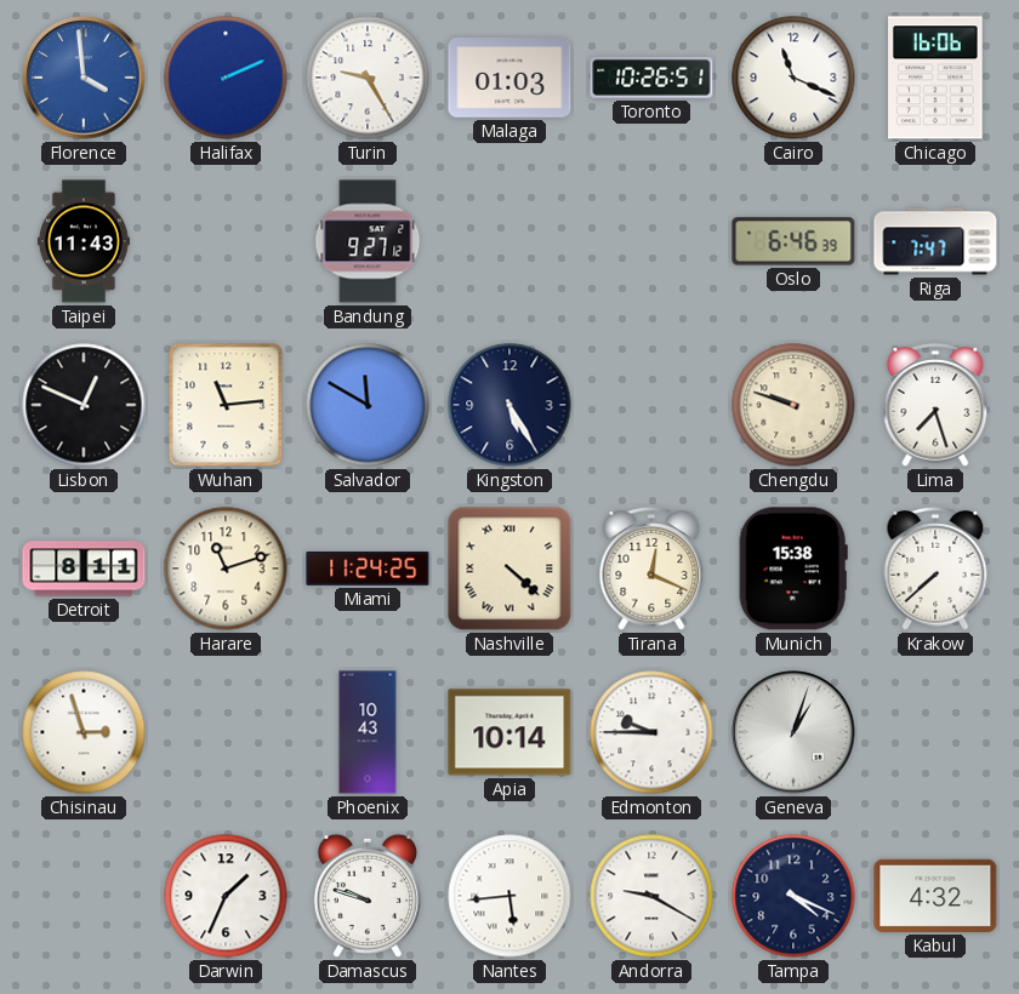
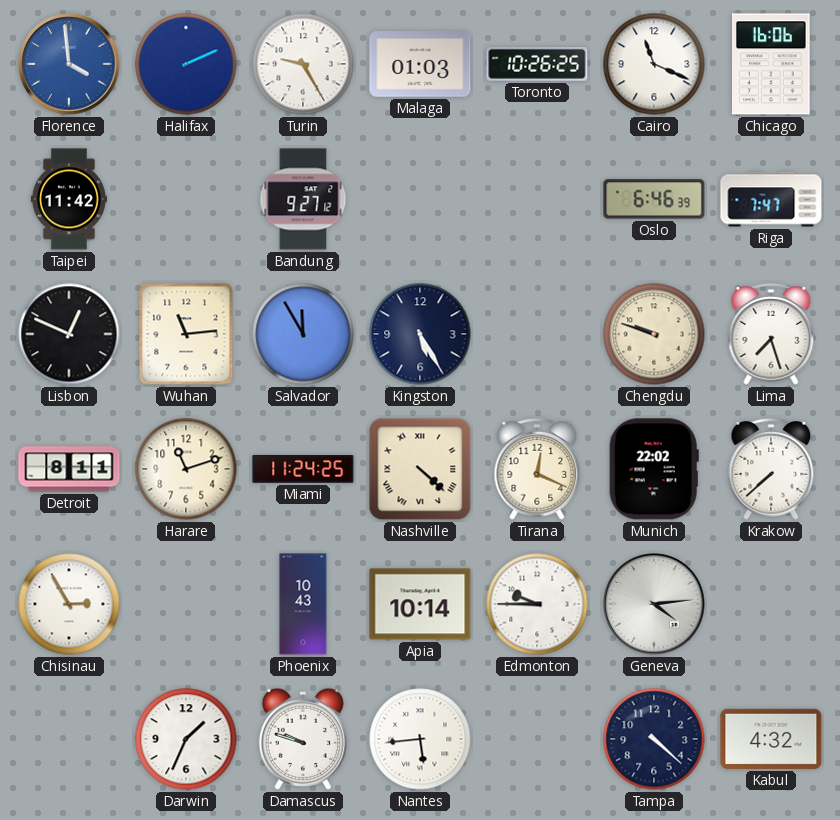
Toronto: 10:26:51 -> 10:26:25
Taipei: 11:43 -> 11:42
Salvador: 11:50 -> 11:55
Munich: 15:38 -> 22:02
Chisinau: 2:57 -> 2:55
Geneva: 1:03 -> 4:14
Andorra: 9:20 -> none
Tampa: 4:19 -> 4:22
